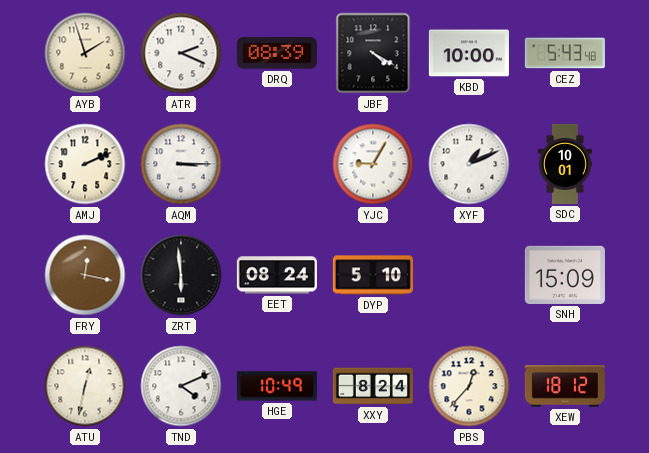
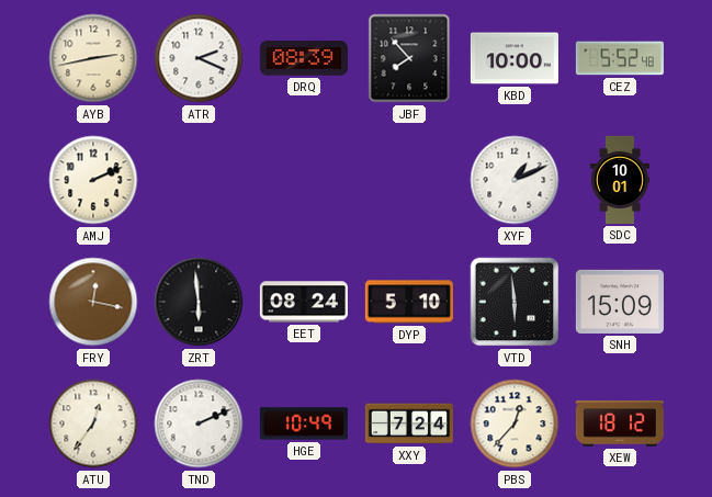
AYB: 1:57 -> 2:43
JBF: 4:20 -> 7:53
CEZ: 5:43 -> 5:52
AQM: 3:15 -> none
YJC: 9:05 -> none
VTD: none -> 5:59
ATU: 12:32 -> 12:36
TND: 4:11 -> 2:11
XXY: 8:24 -> 7:24
